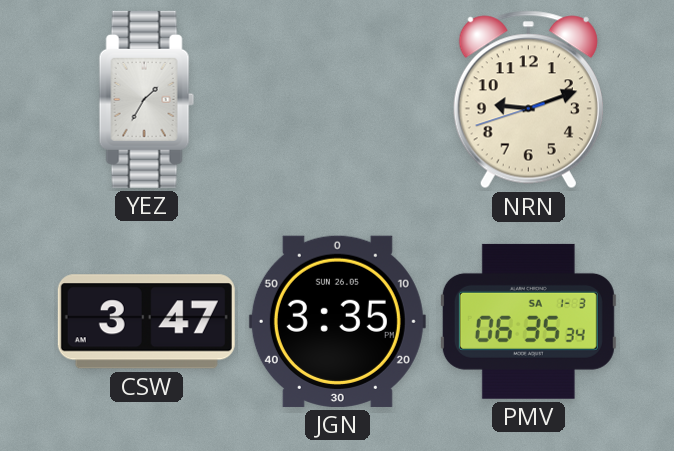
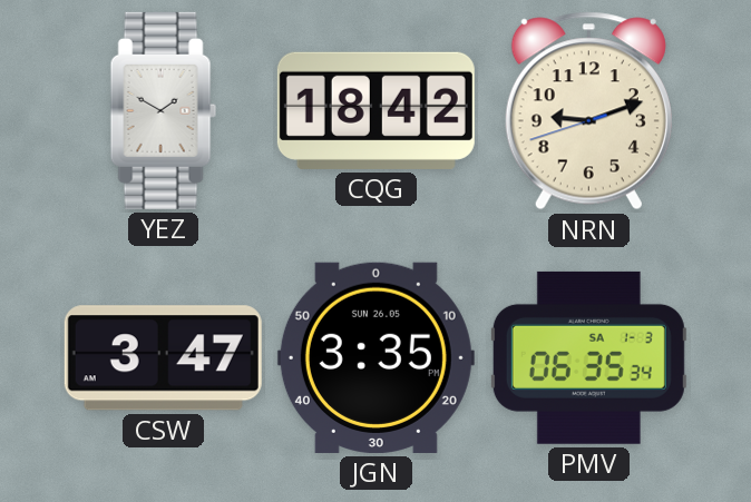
YEZ: 1:35 -> 1:50
CQG: none -> 18:42
